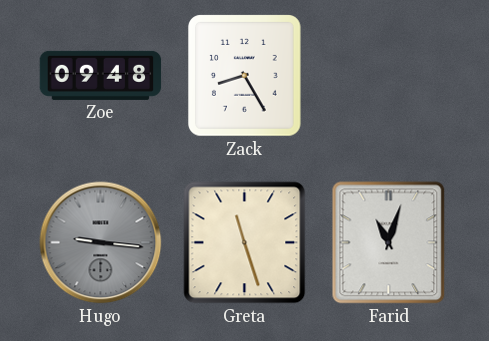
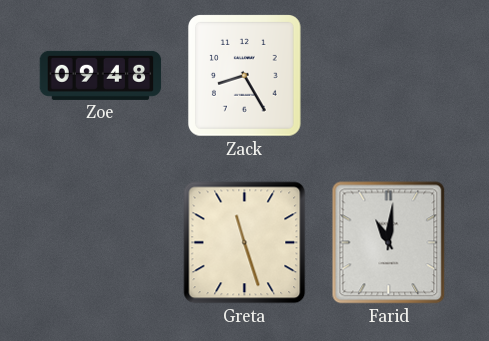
Hugo: 9:16 -> none
Farid: 11:03 -> 11:01
